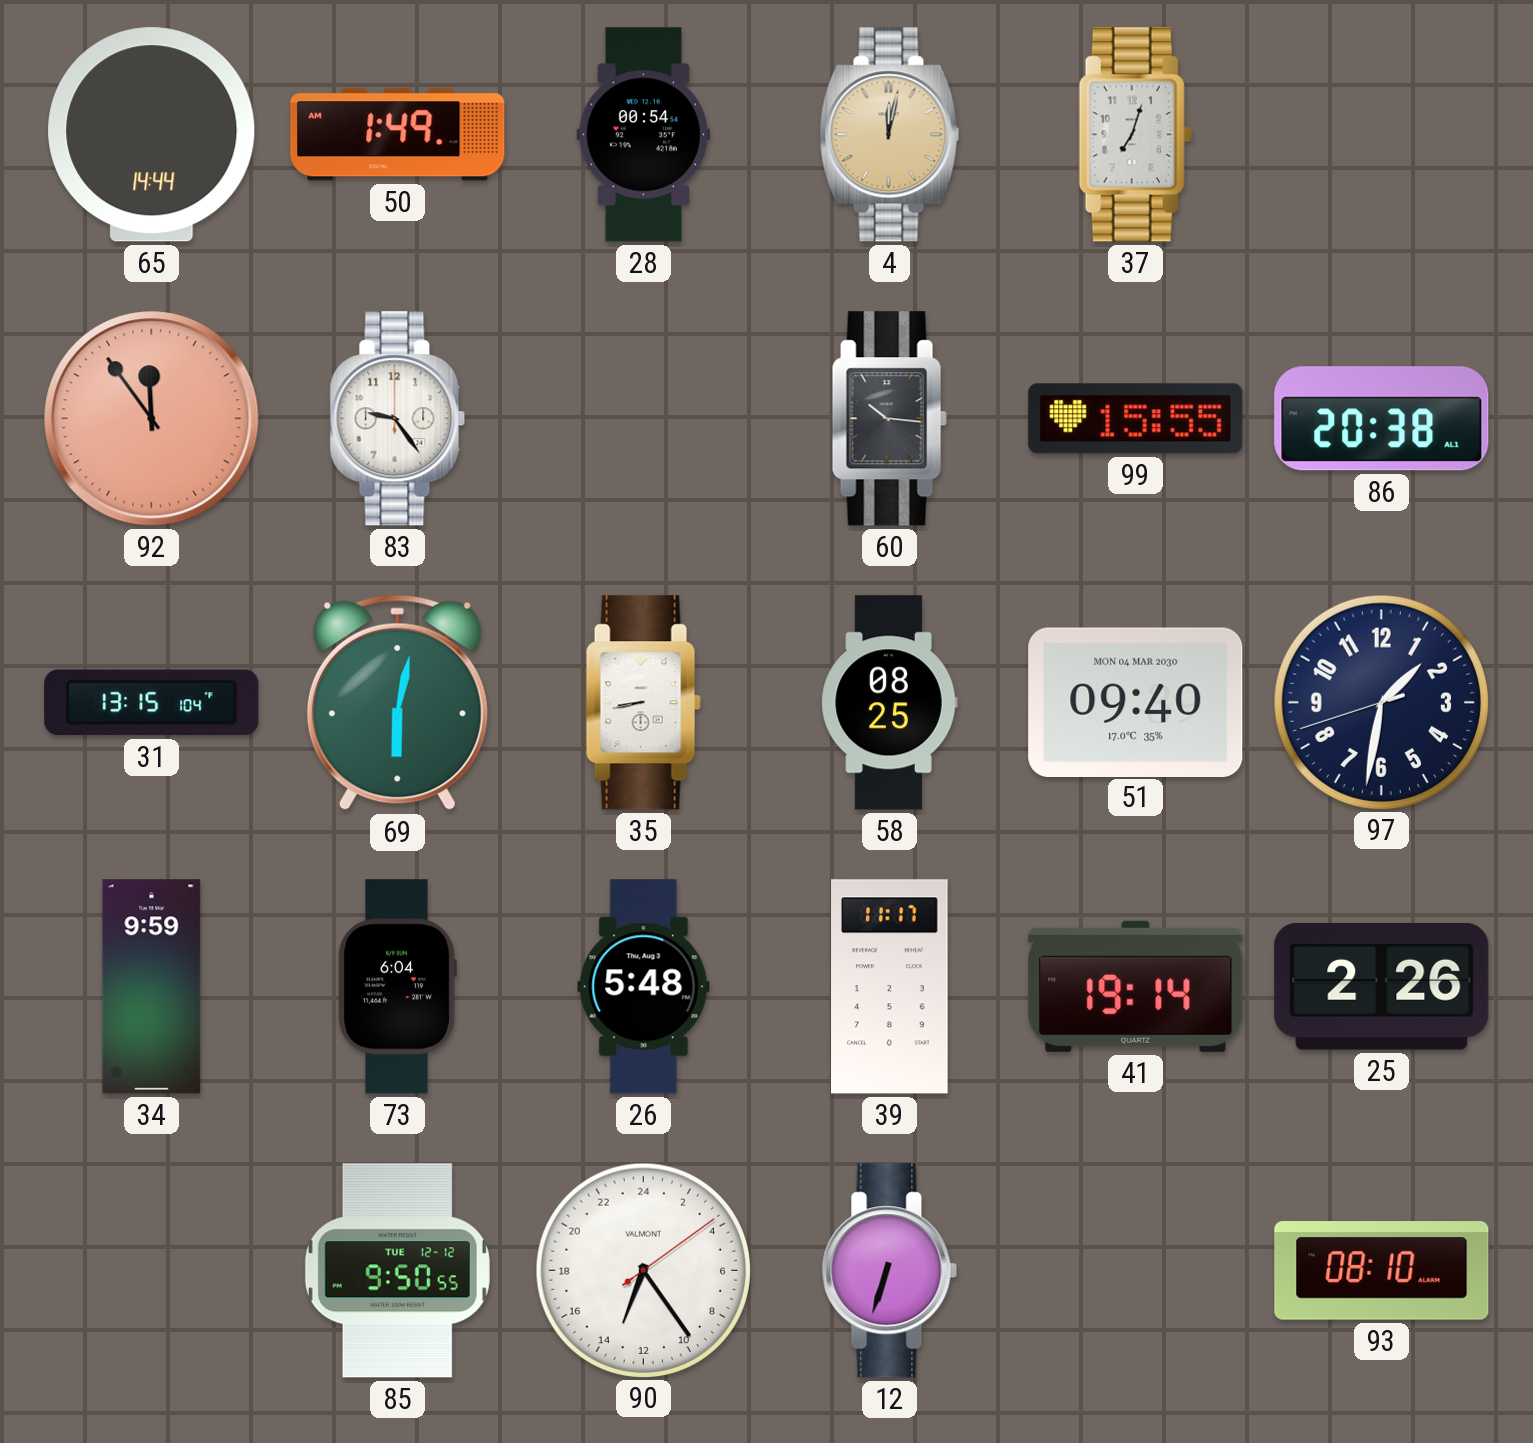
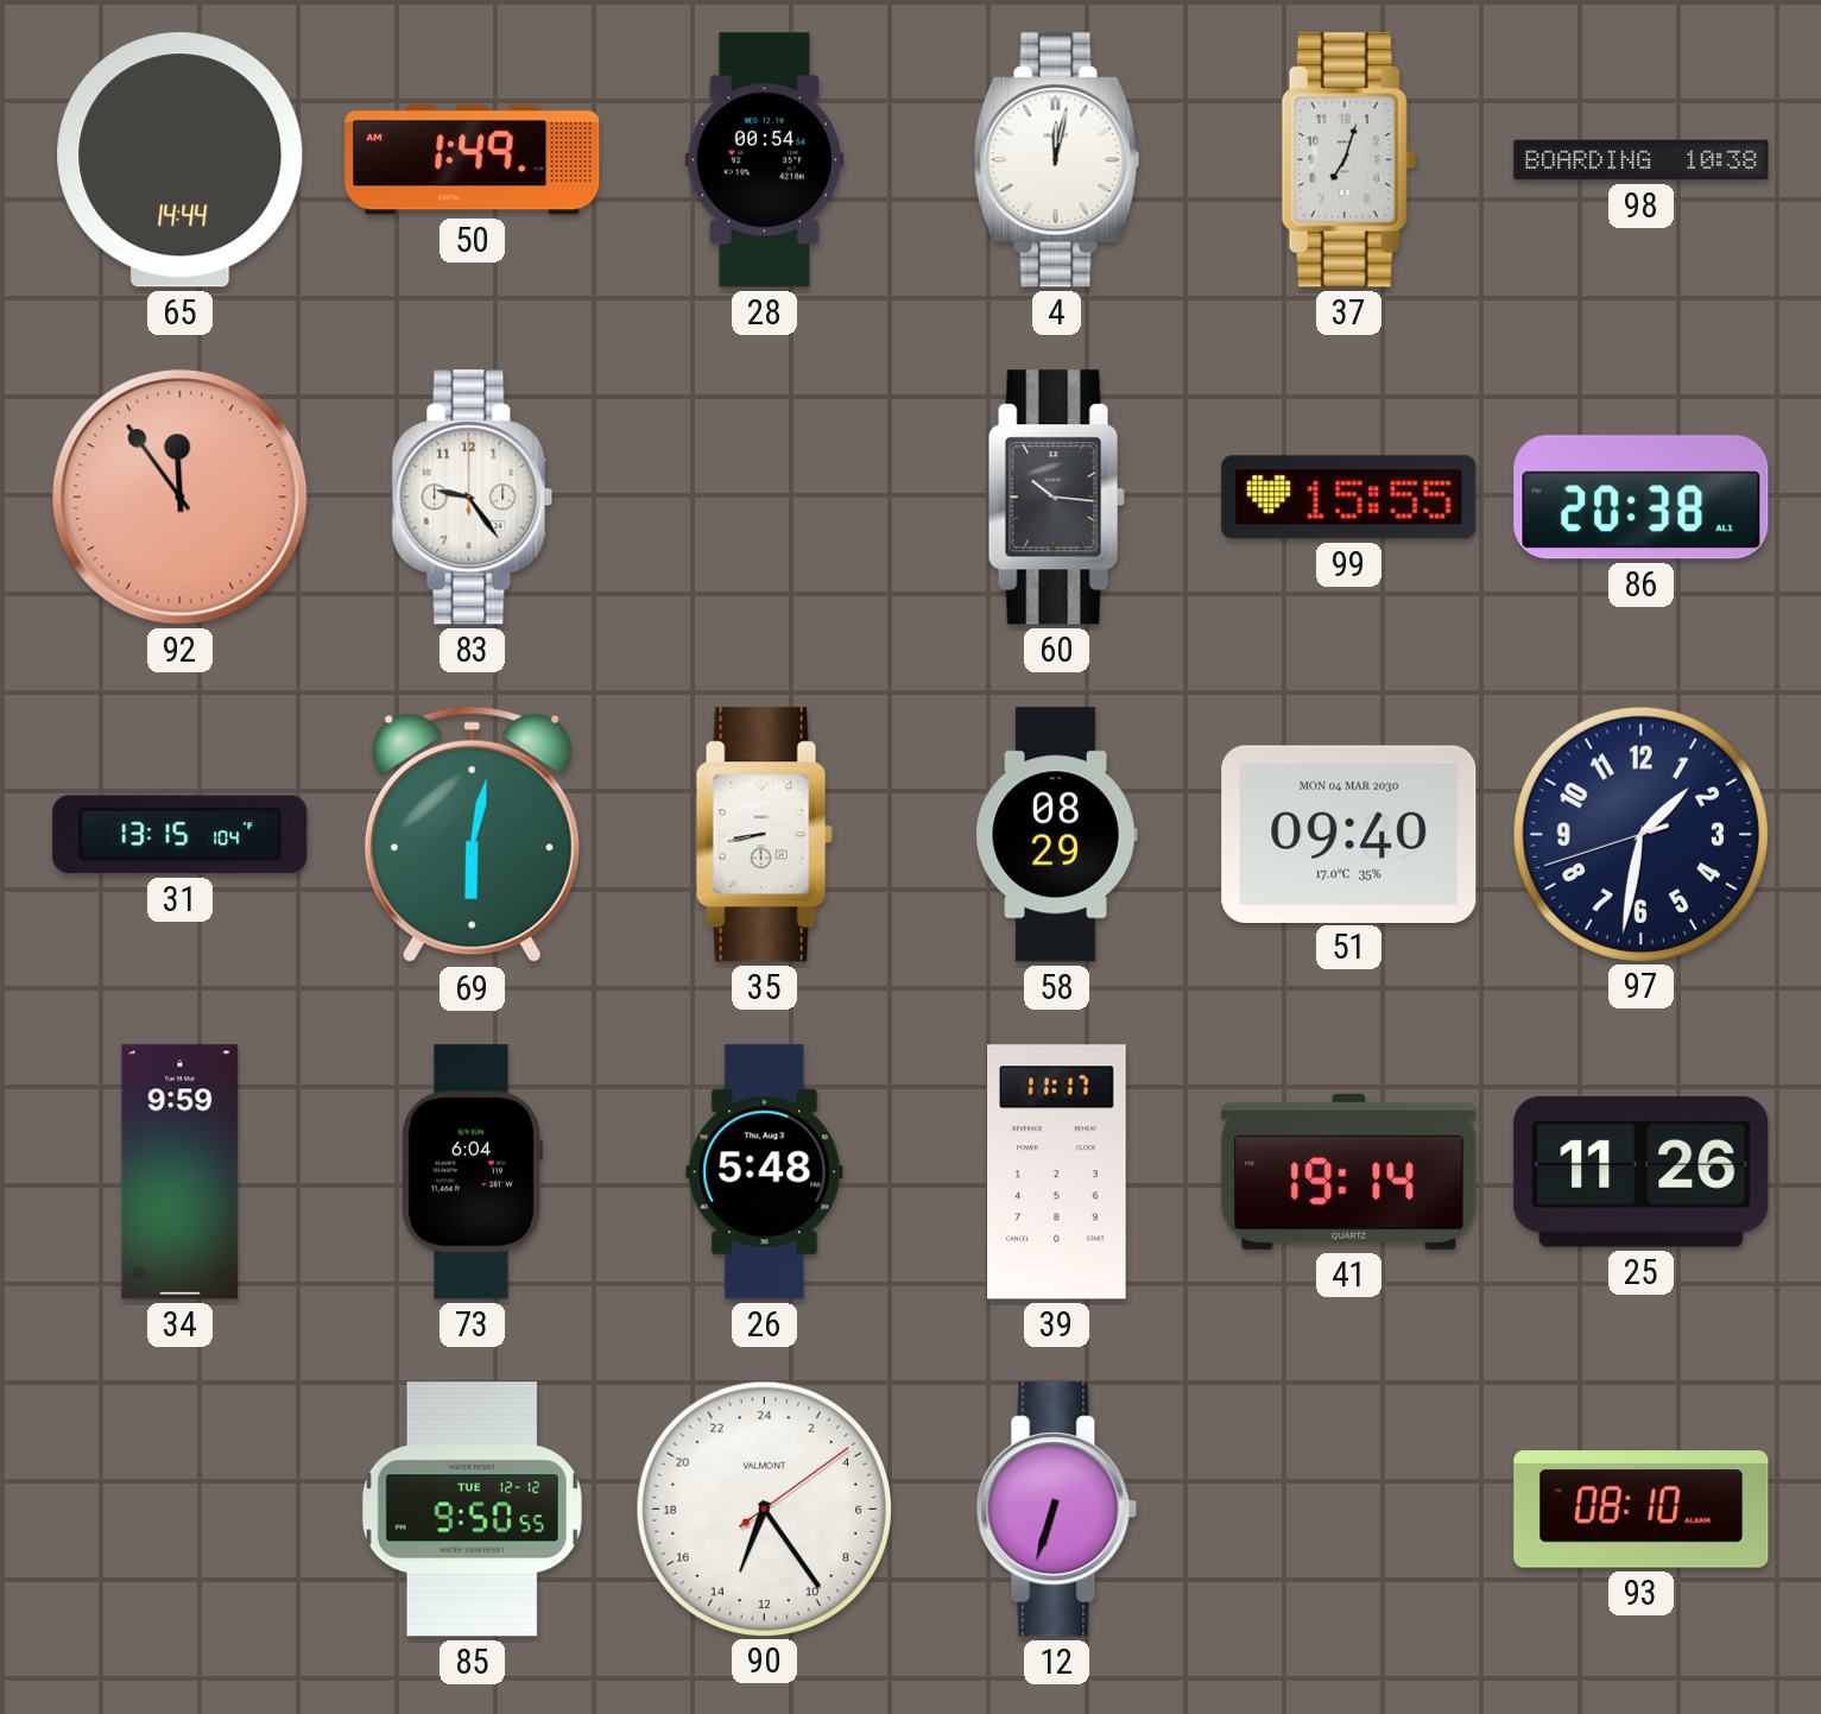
4 dial: champagne -> white
98: none -> 10:38
58: 08:25 -> 08:29
25: 2:26 -> 11:26
